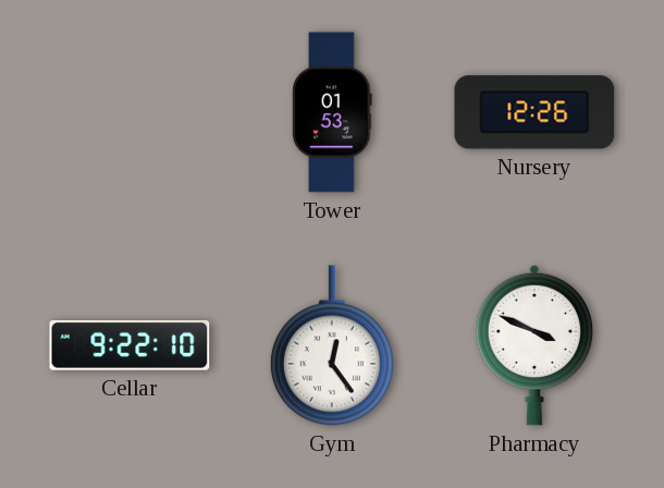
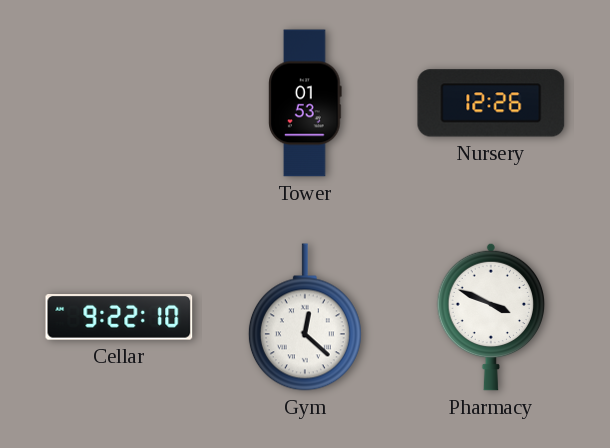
Gym: 12:24 -> 12:22
